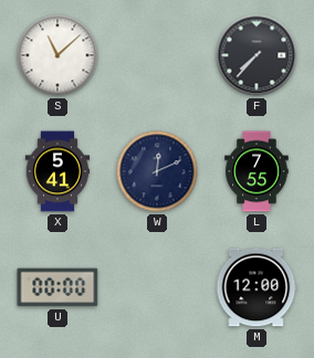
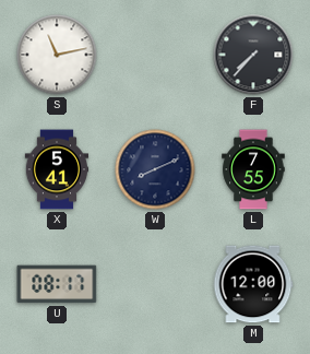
S: 11:08 -> 11:13
W: 12:11 -> 8:11
U: 00:00 -> 08:17
